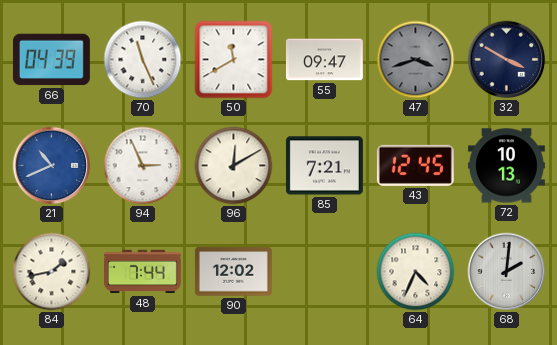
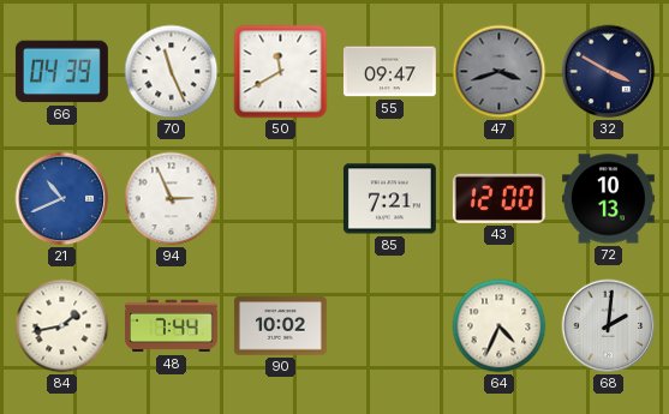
96: 12:10 -> none
43: 12:45 -> 12:00
90: 12:02 -> 10:02
